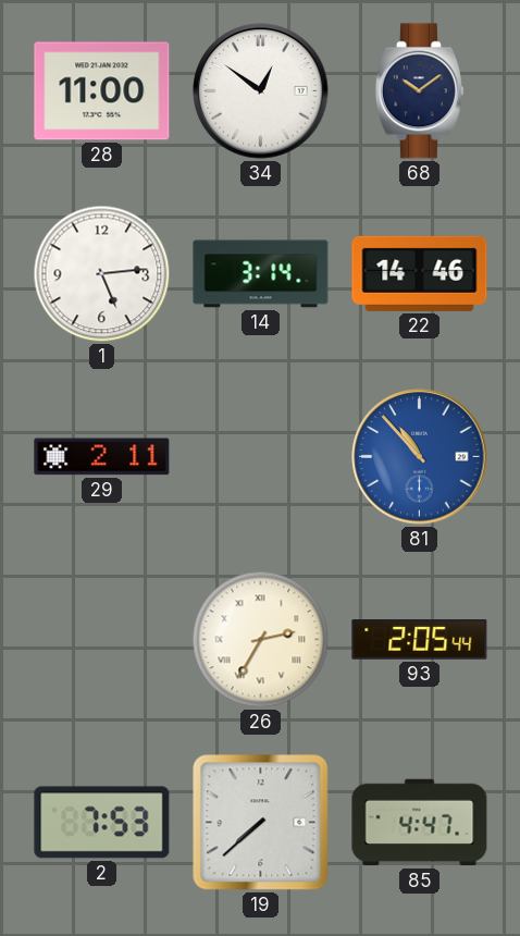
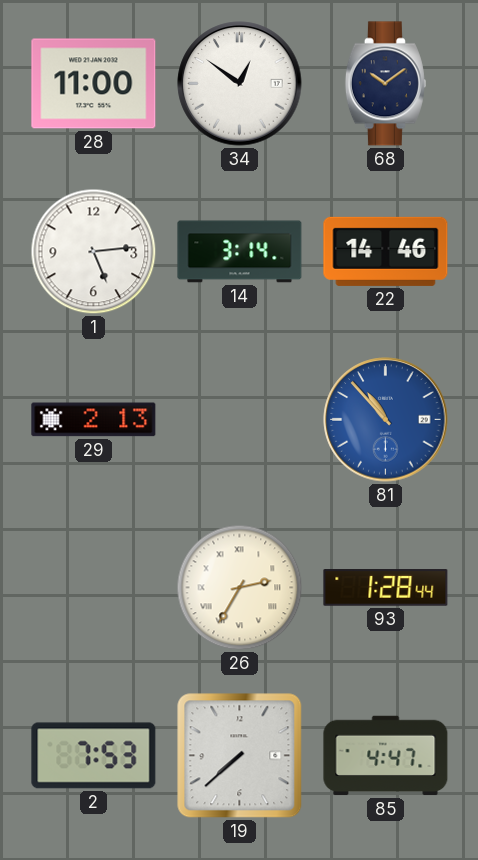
29: 2:11 -> 2:13
93: 2:05 -> 1:28
